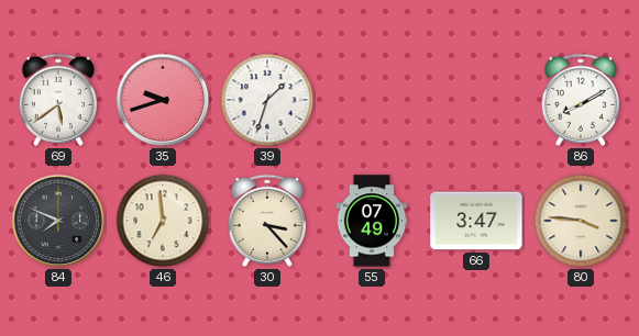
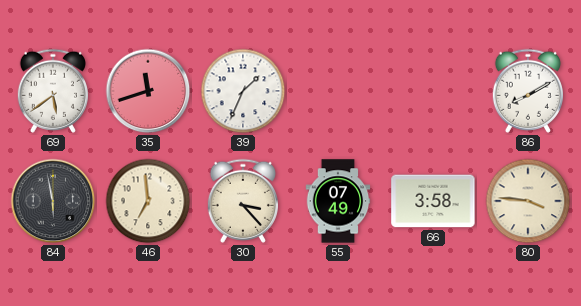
35: 9:42 -> 11:42
39: 1:33 -> 1:34
84: 7:49 -> 5:58
66: 3:47 -> 3:58
